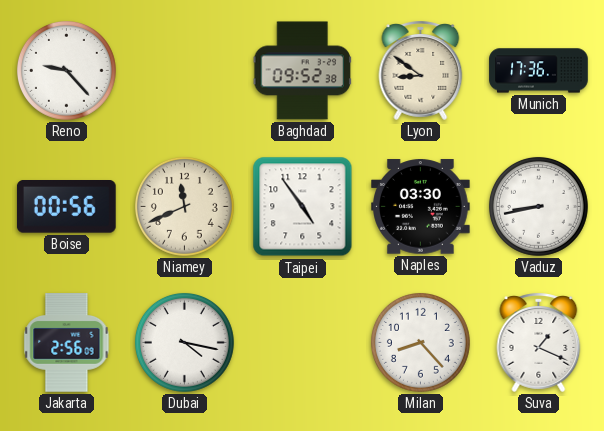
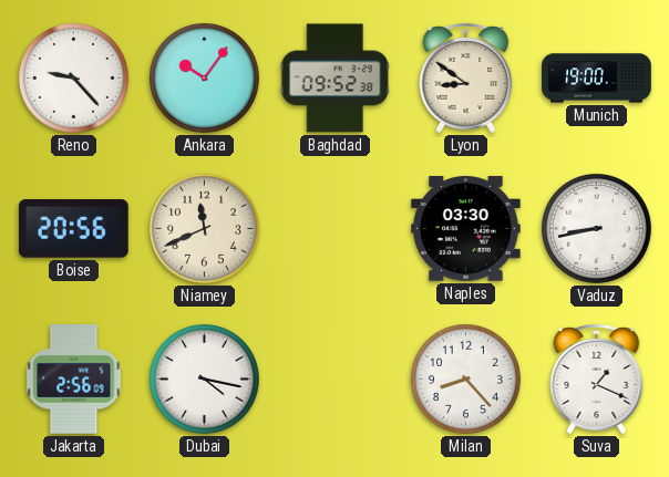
Ankara: none -> 10:06
Munich: 17:36 -> 19:00
Boise: 00:56 -> 20:56
Taipei: 4:54 -> none
